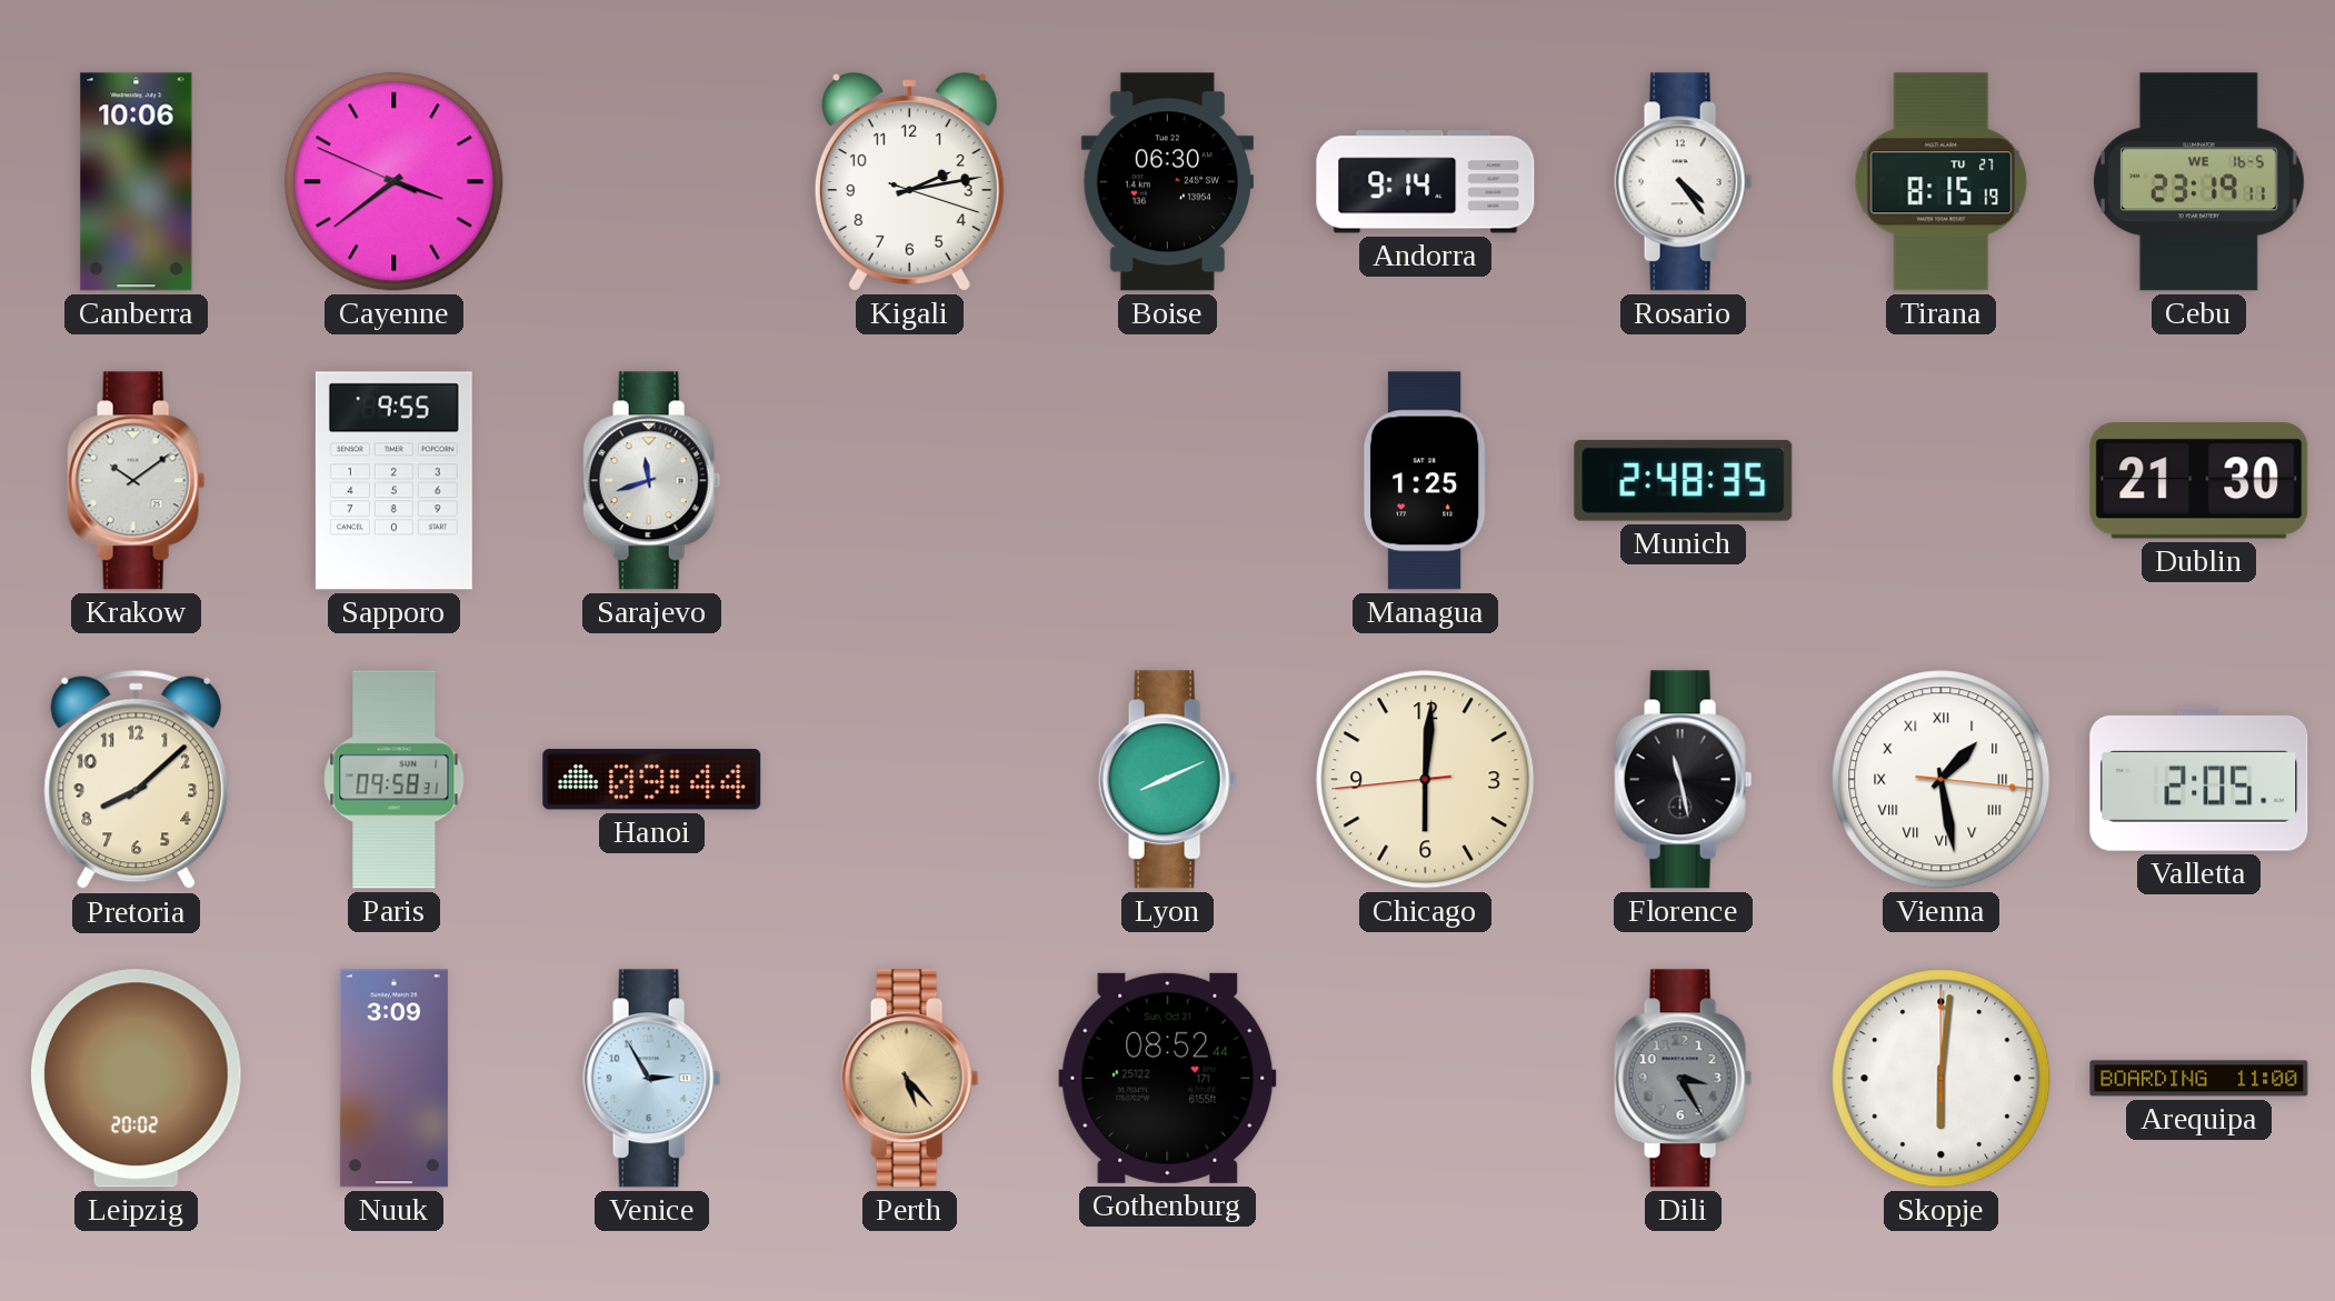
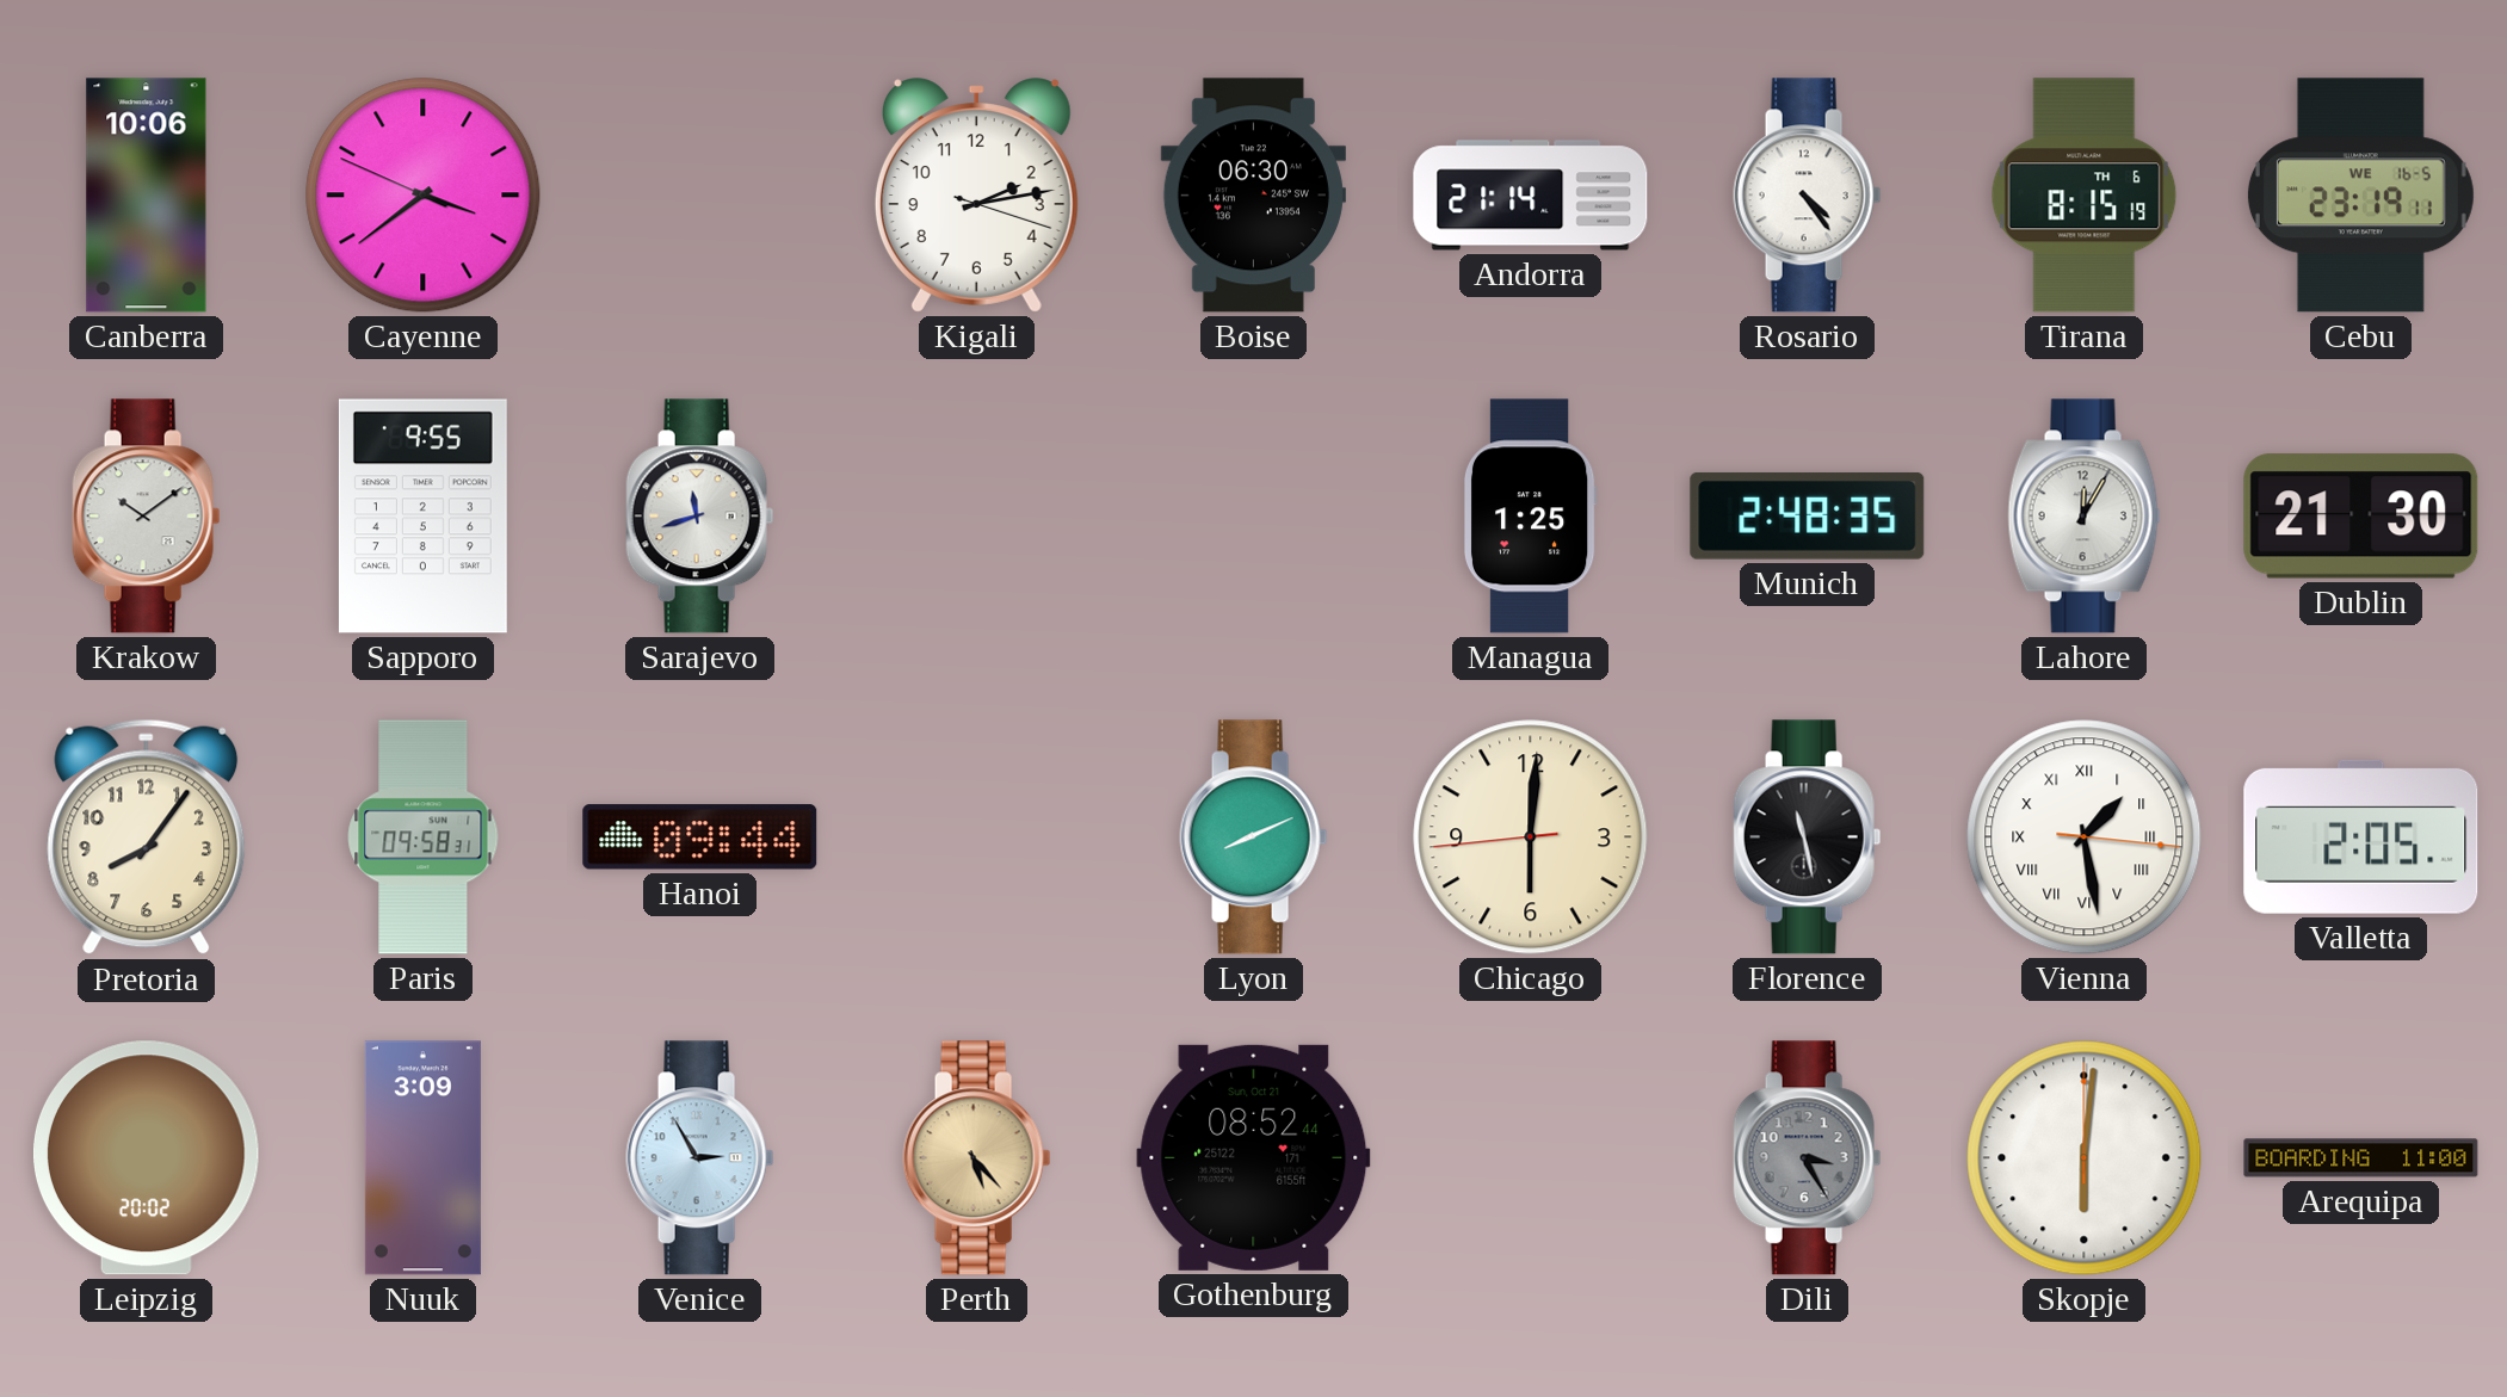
Andorra: 9:14 -> 21:14
Tirana date: TU 27 -> TH 6
Lahore: none -> 12:05
Pretoria: 8:08 -> 8:06
